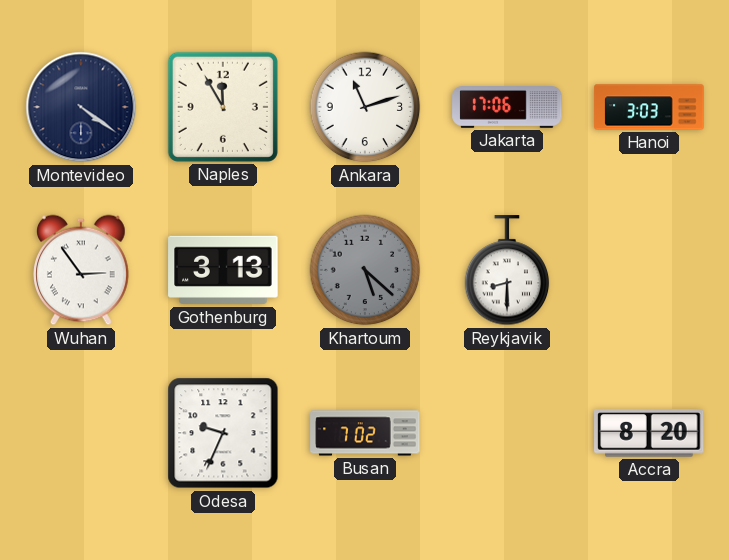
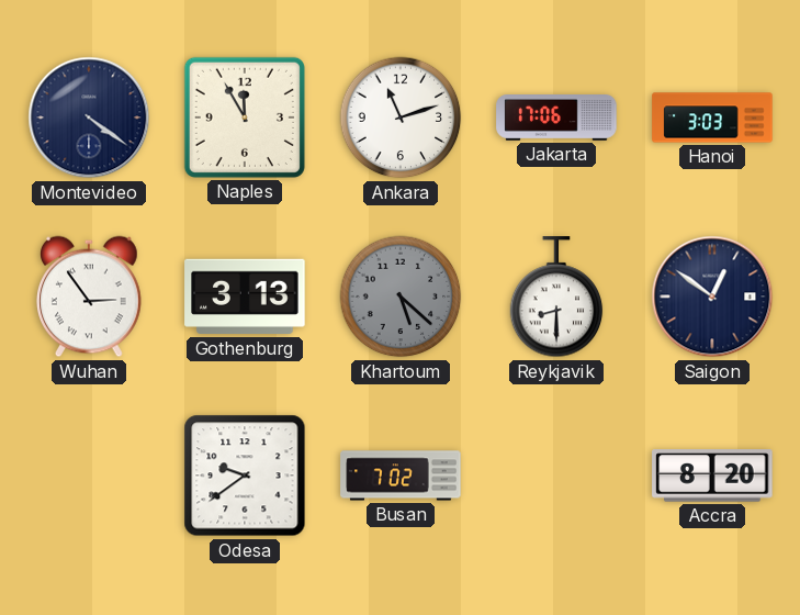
Saigon: none -> 12:51
Odesa: 9:34 -> 9:39
